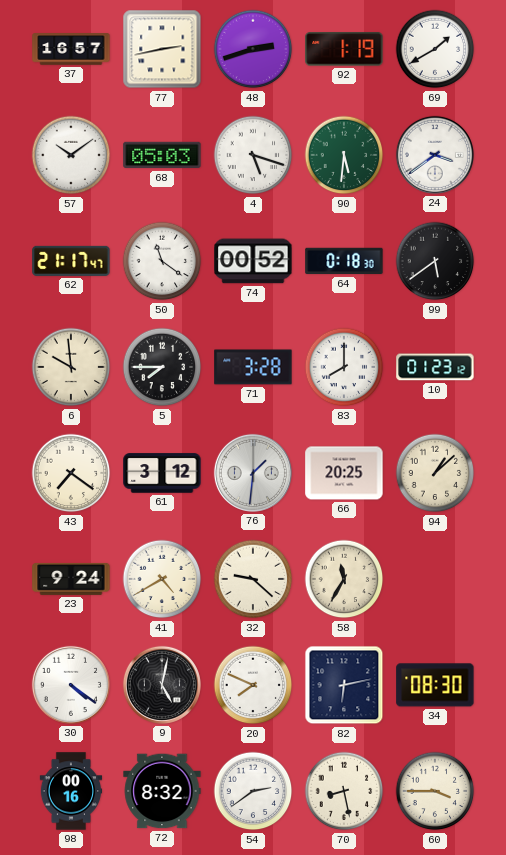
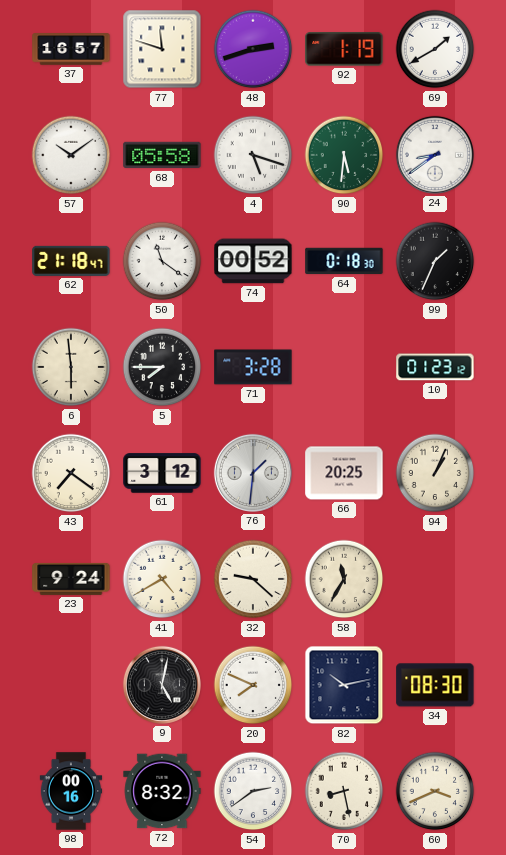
77: 2:43 -> 11:48
68: 05:03 -> 05:58
24: 3:39 -> 8:39
62: 21:17 -> 21:18
99: 5:39 -> 1:34
6: 9:59 -> 5:59
83: 8:00 -> none
94: 1:08 -> 1:04
30: 4:21 -> none
82: 6:13 -> 10:13
60: 3:45 -> 3:41
